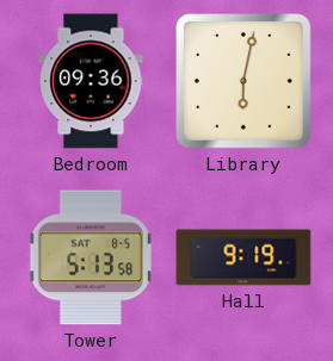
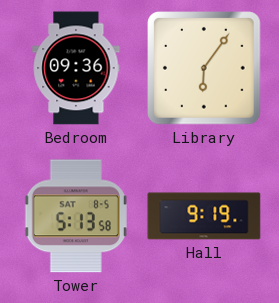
Library: 6:02 -> 6:06
